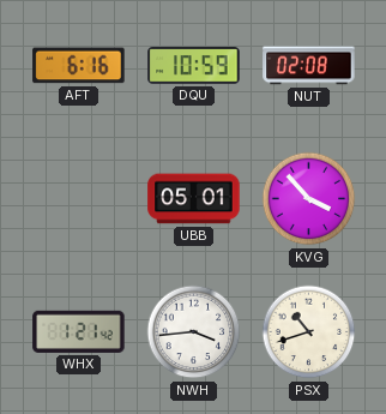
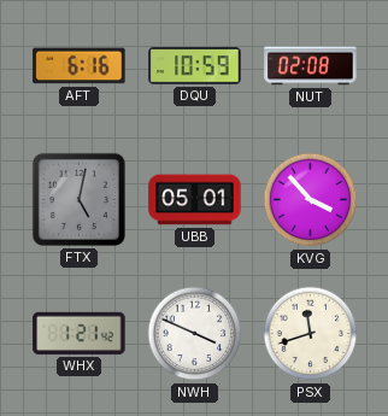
FTX: none -> 5:02
NWH: 3:44 -> 3:49
PSX: 10:42 -> 11:42
